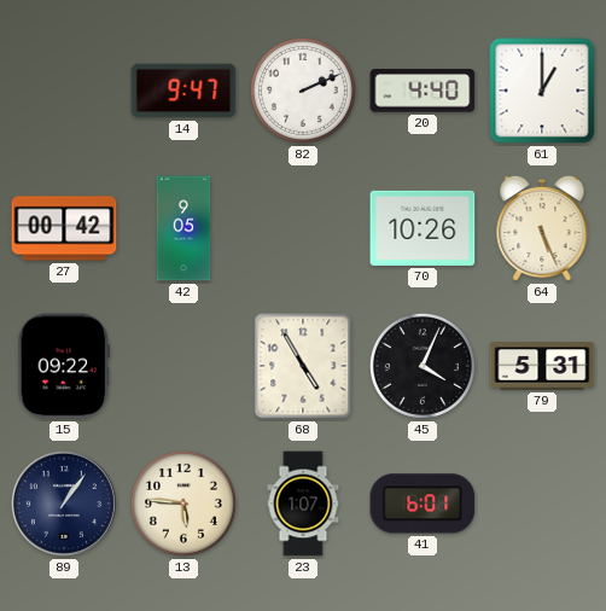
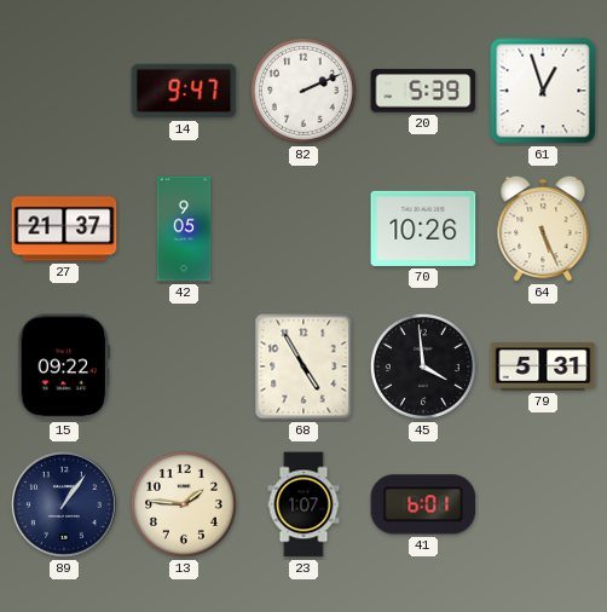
20: 4:40 -> 5:39
61: 1:00 -> 12:57
27: 00:42 -> 21:37
45: 4:04 -> 3:59
13: 5:46 -> 1:46
